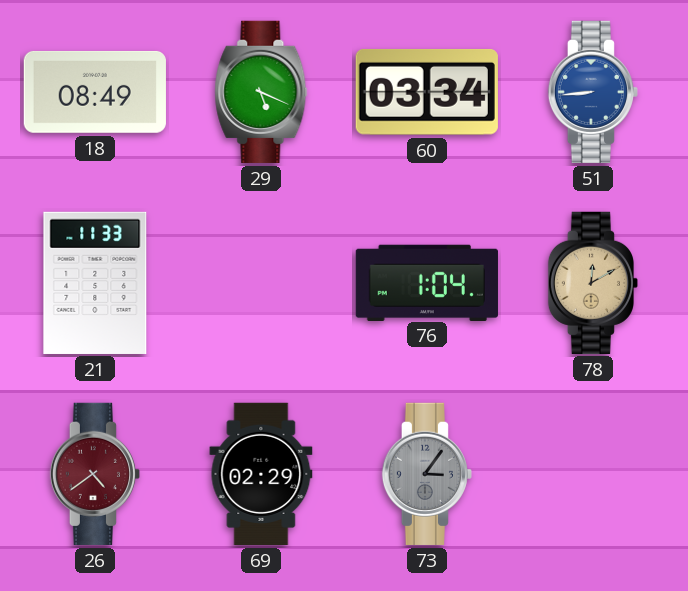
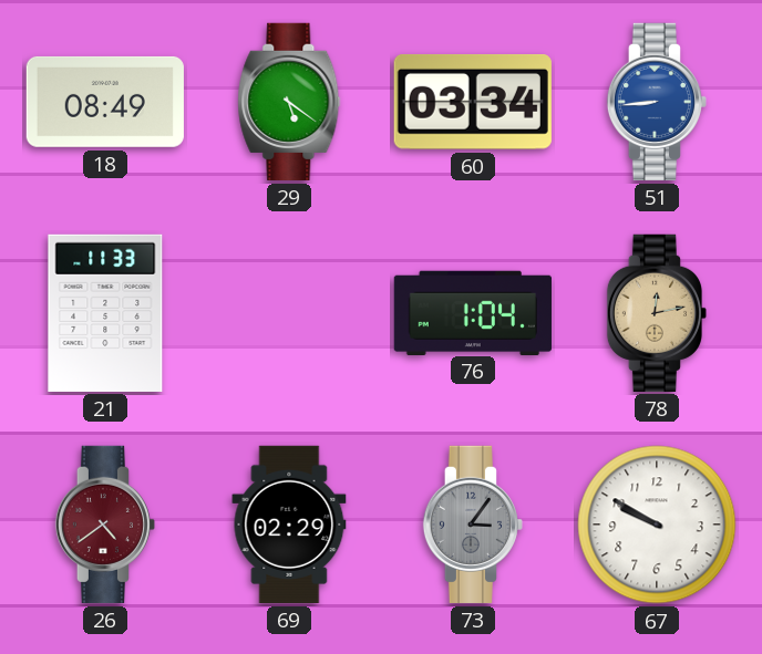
29: 5:19 -> 5:21
78: 12:10 -> 12:13
67: none -> 9:50
